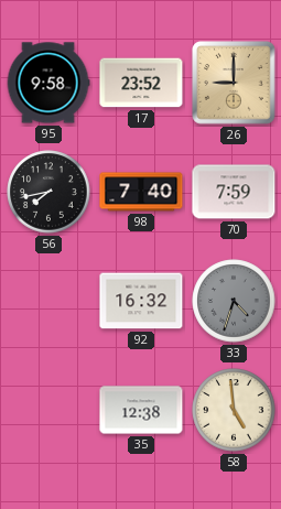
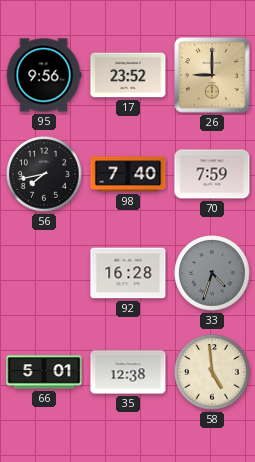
95: 9:58 -> 9:56
92: 16:32 -> 16:28
66: none -> 5:01
